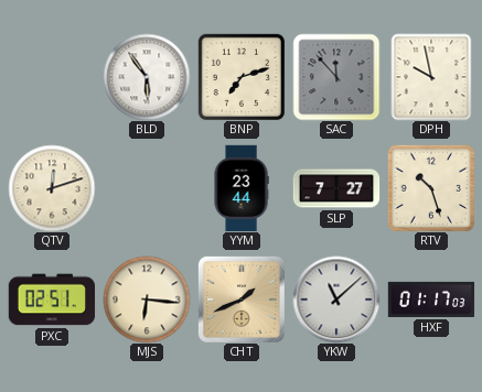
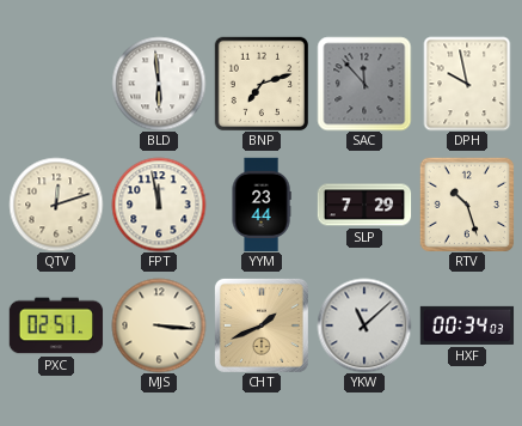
BLD: 5:54 -> 5:59
FPT: none -> 11:58
SLP: 7:27 -> 7:29
MJS: 6:16 -> 3:16
HXF: 01:17 -> 00:34
